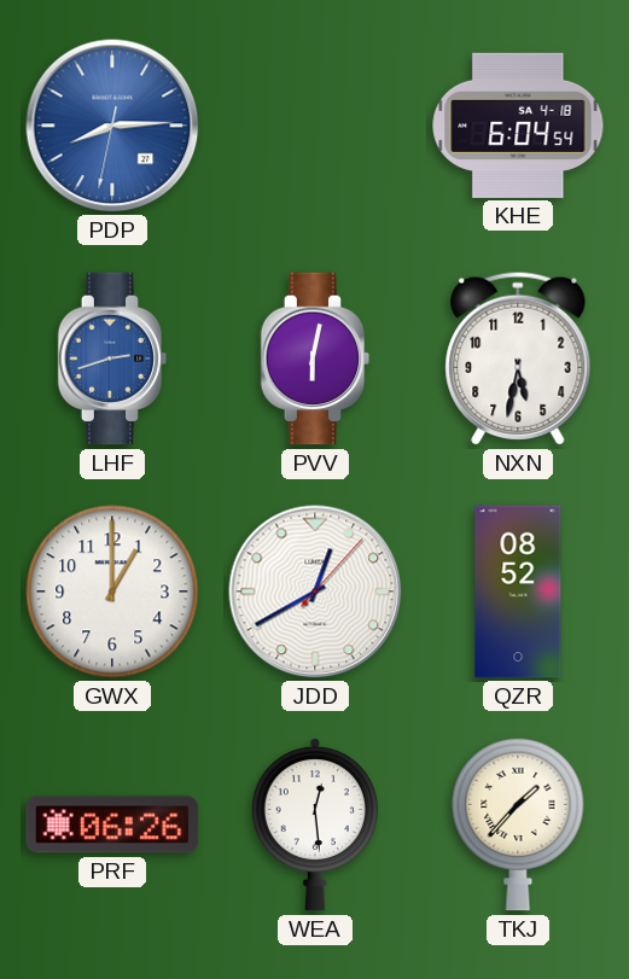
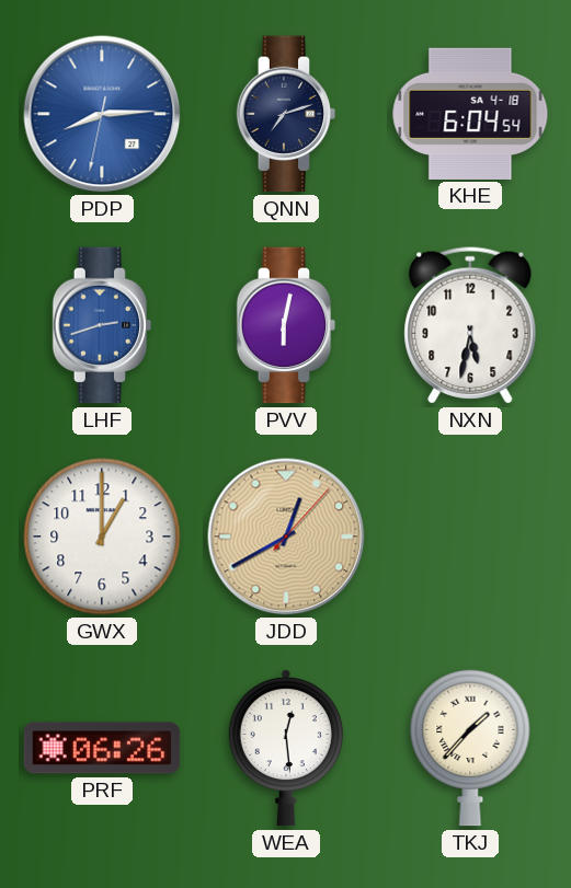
QNN: none -> 7:12
JDD dial: white -> champagne
QZR: 08:52 -> none
